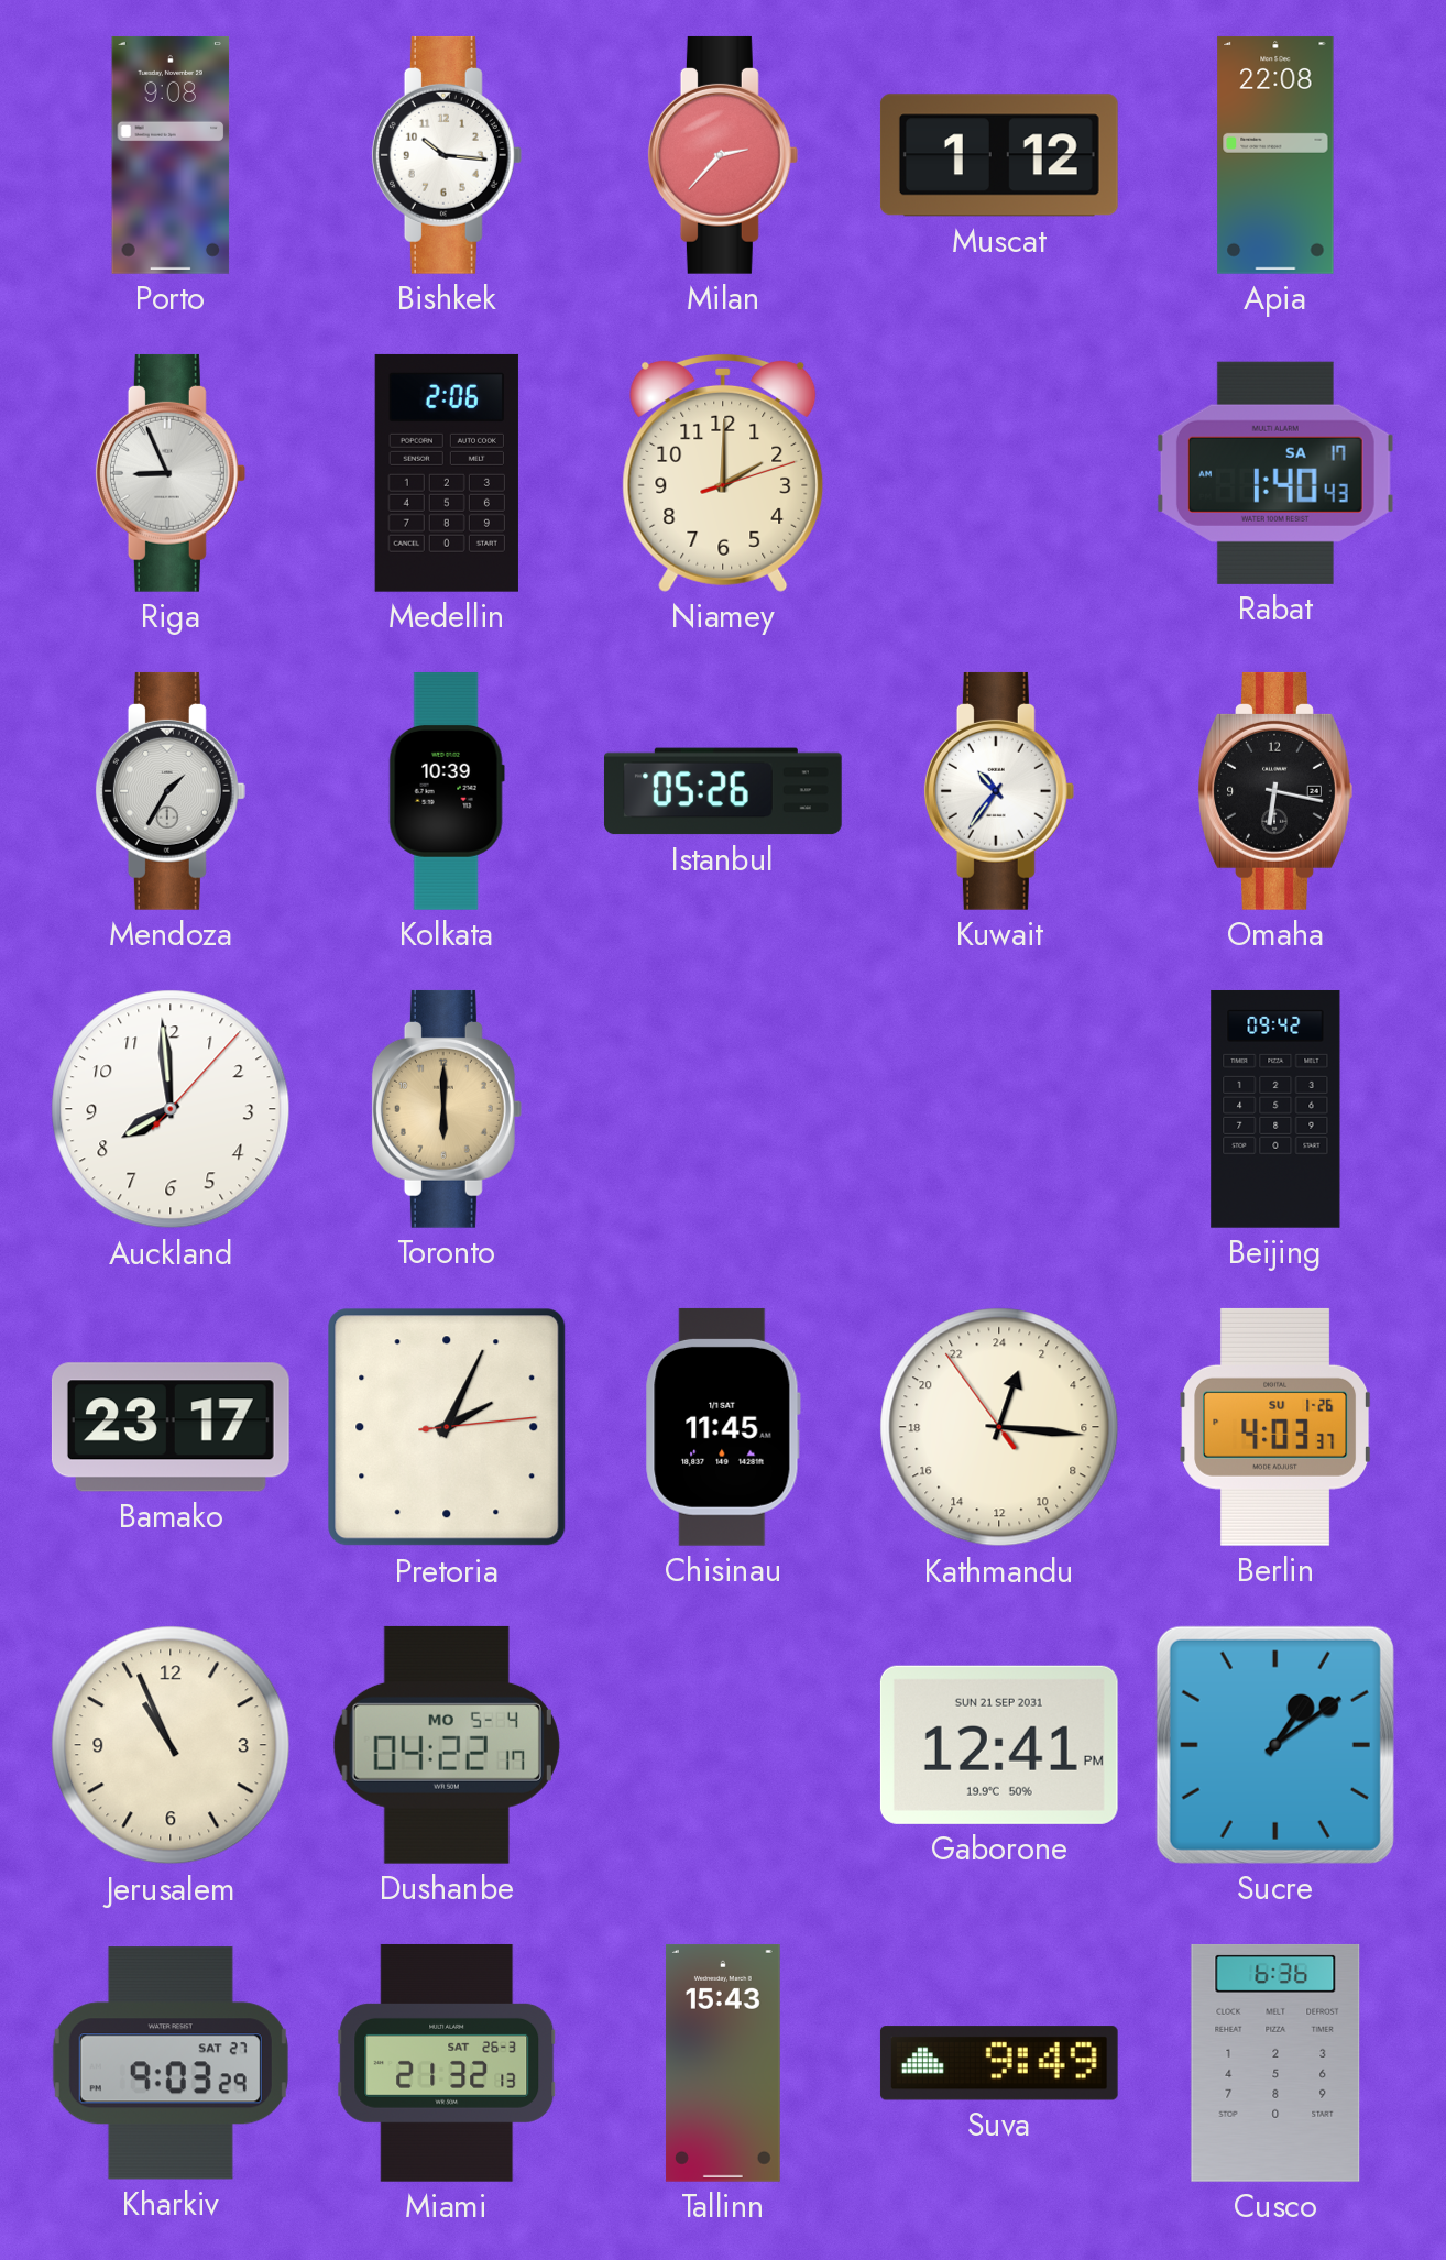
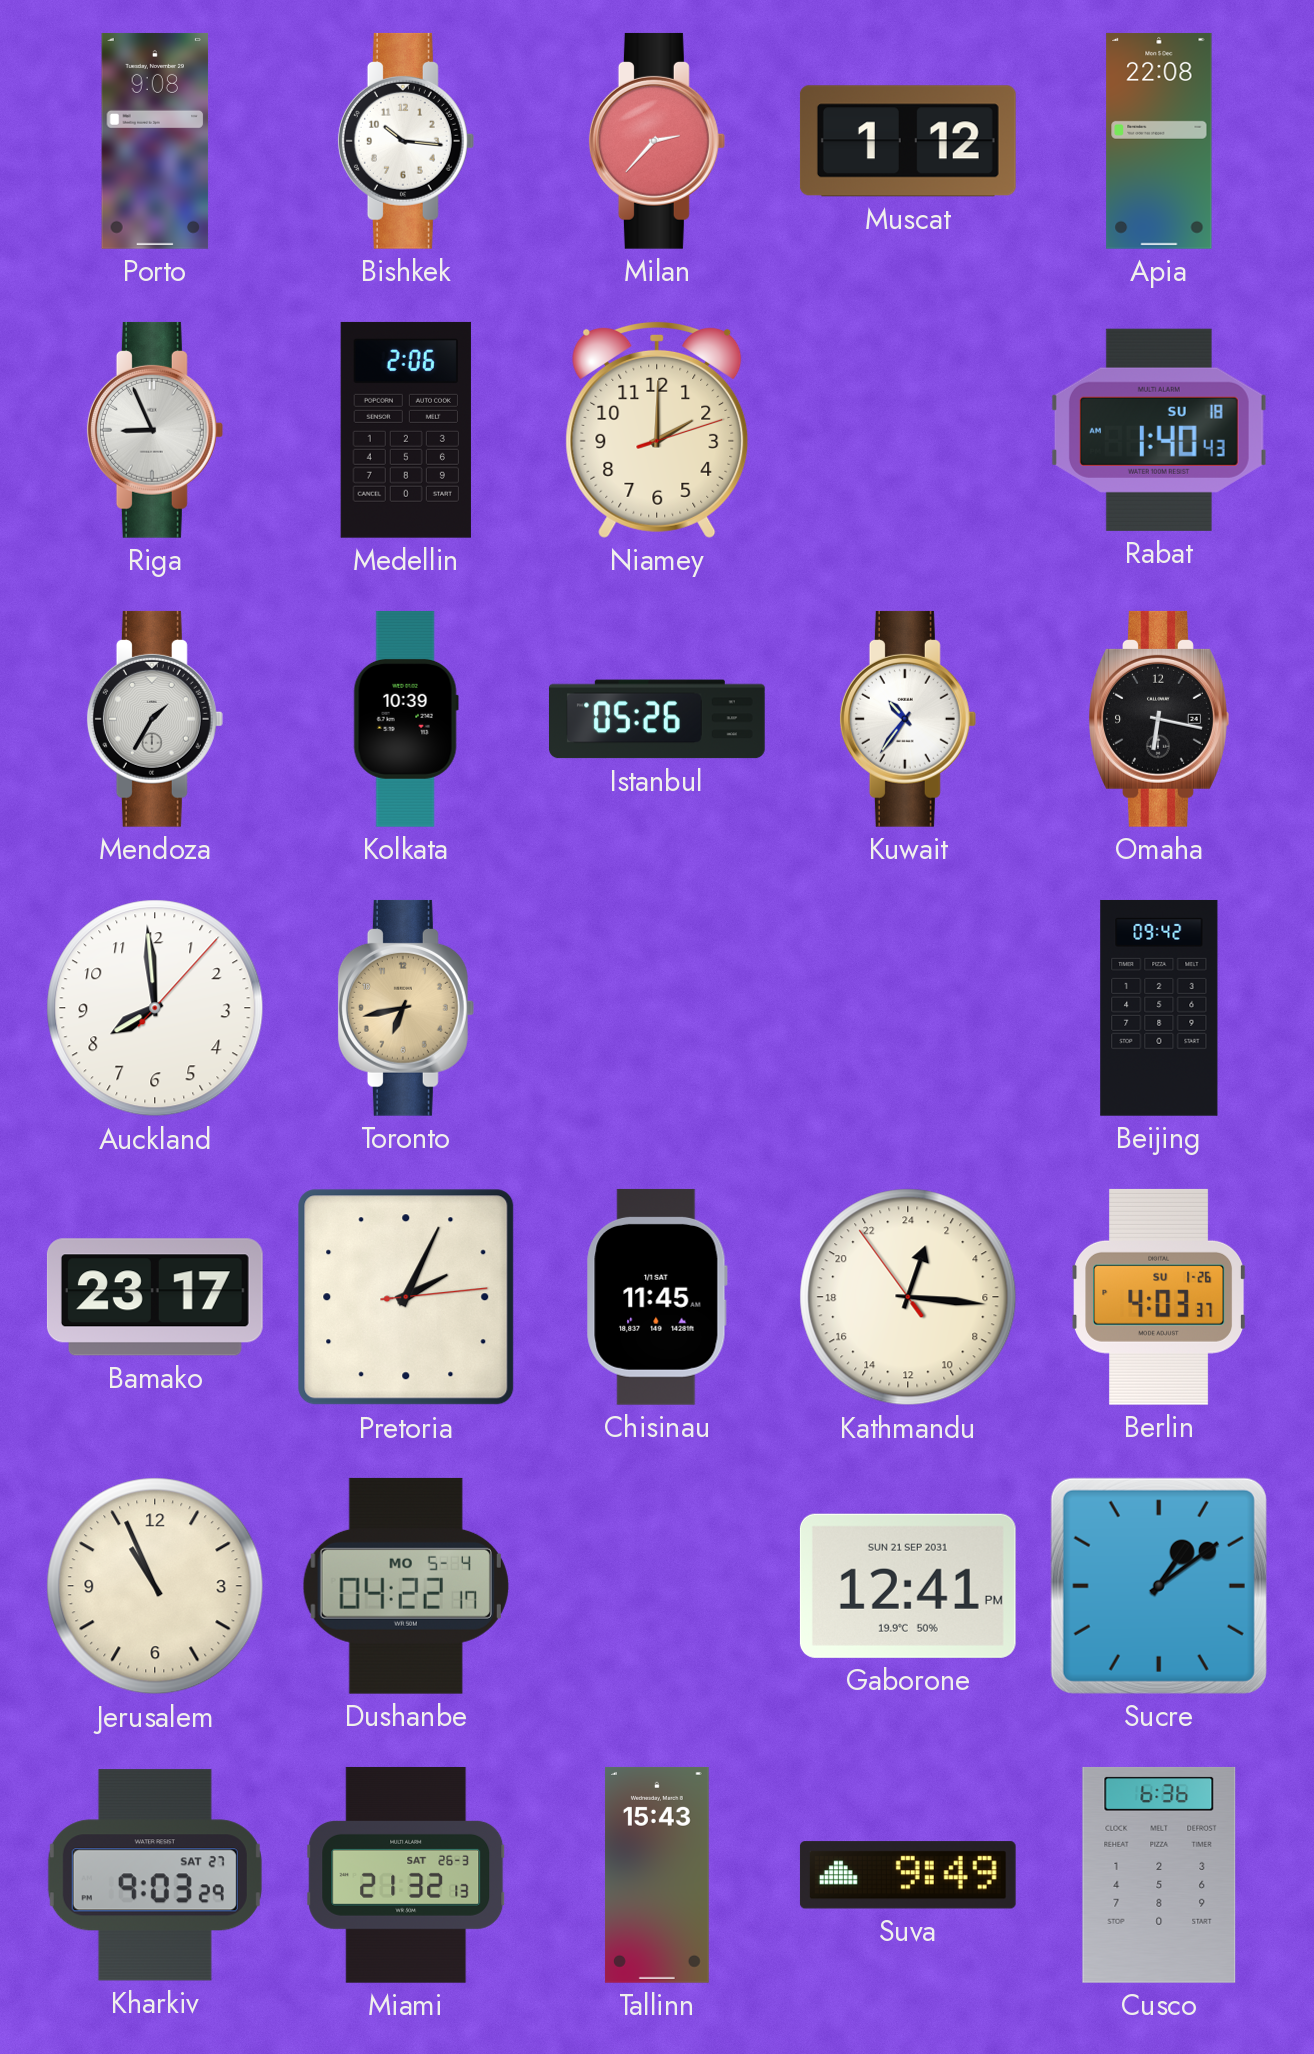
Rabat date: SA 17 -> SU 18
Toronto: 6:00 -> 6:43
